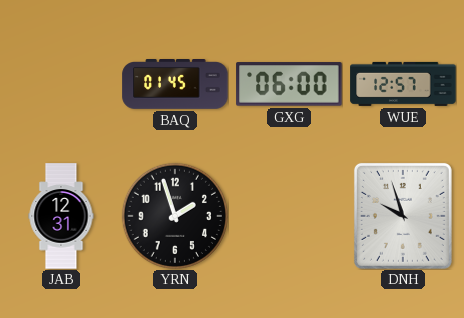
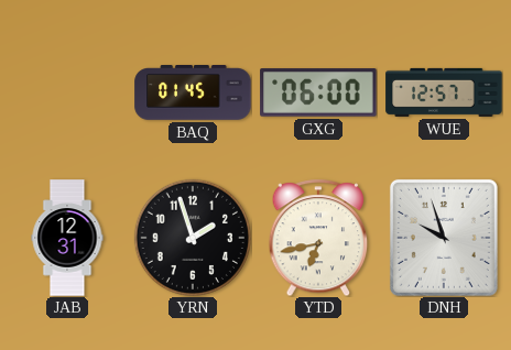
YTD: none -> 6:43
